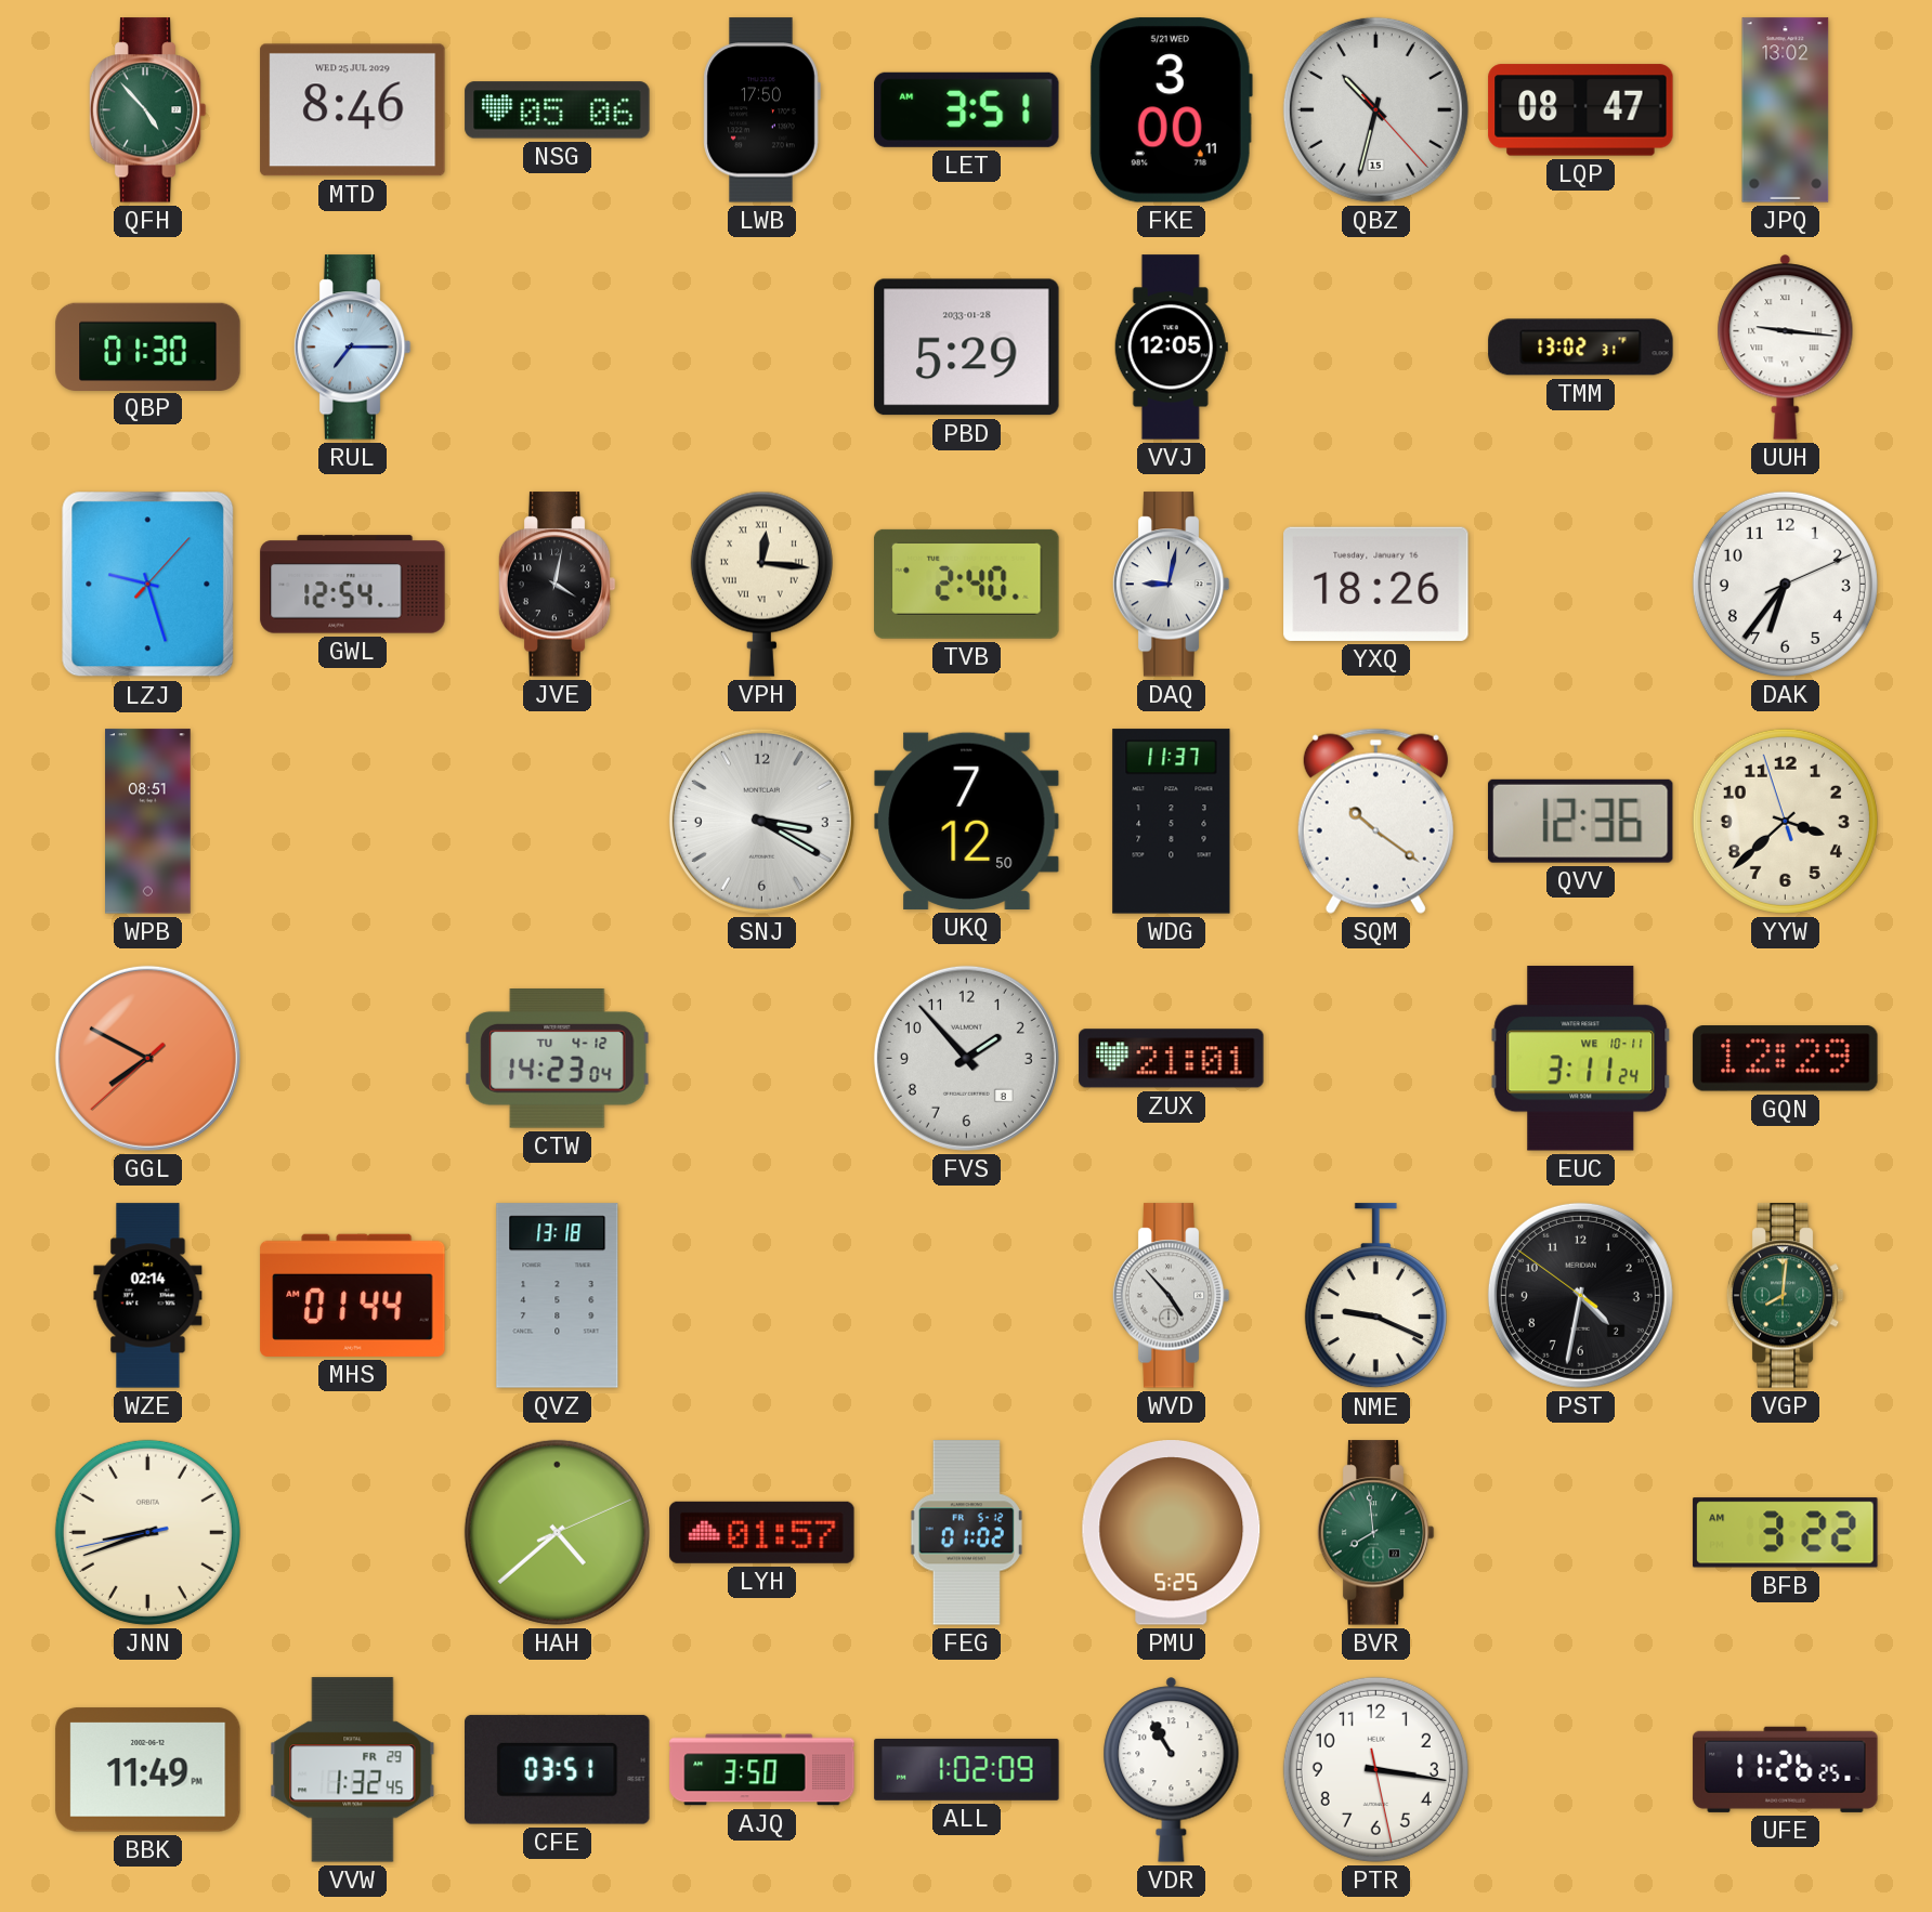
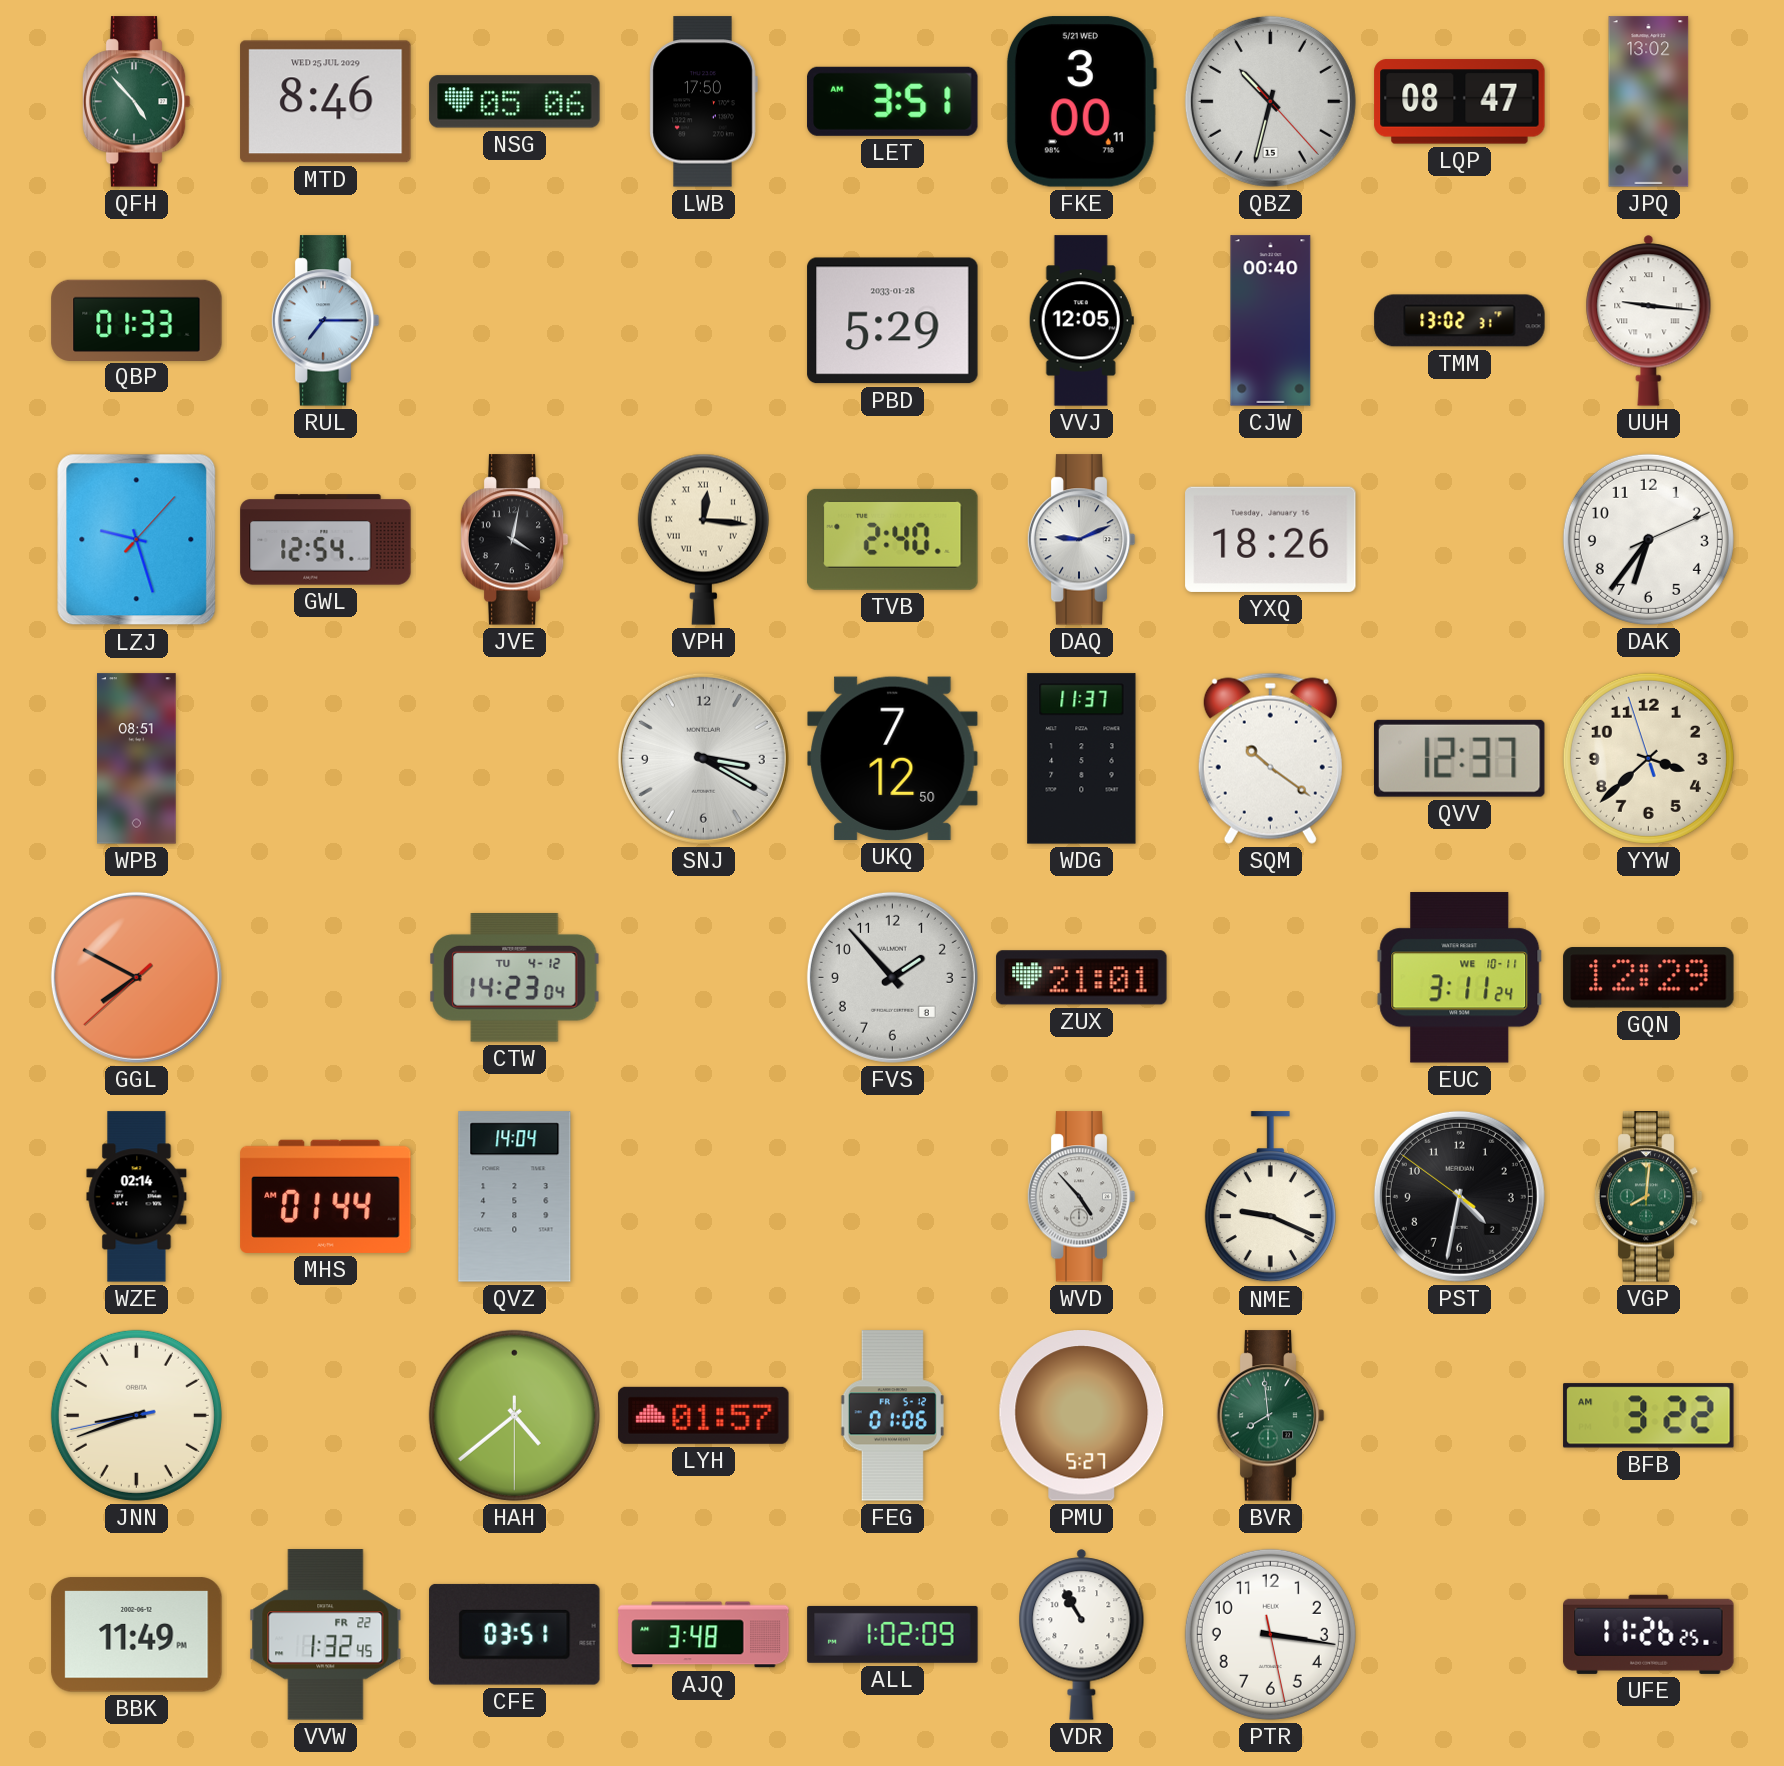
QBP: 01:30 -> 01:33
CJW: none -> 00:40
DAQ: 9:02 -> 9:11
QVV: 12:36 -> 12:37
QVZ: 13:18 -> 14:04
HAH: 4:38:11 -> 4:38:30
FEG: 01:02 -> 01:06
PMU: 5:25 -> 5:27
VVW date: FR 29 -> FR 22
AJQ: 3:50 -> 3:48
